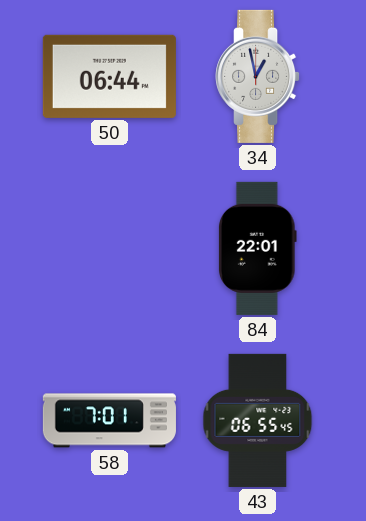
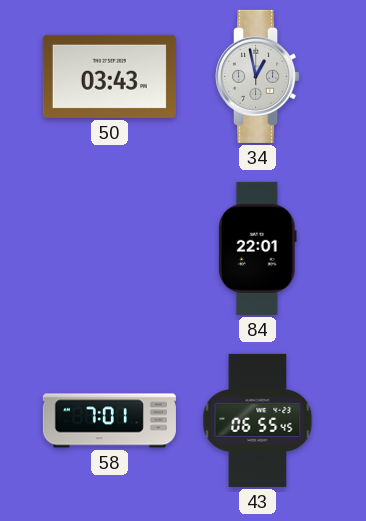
50: 06:44 -> 03:43
